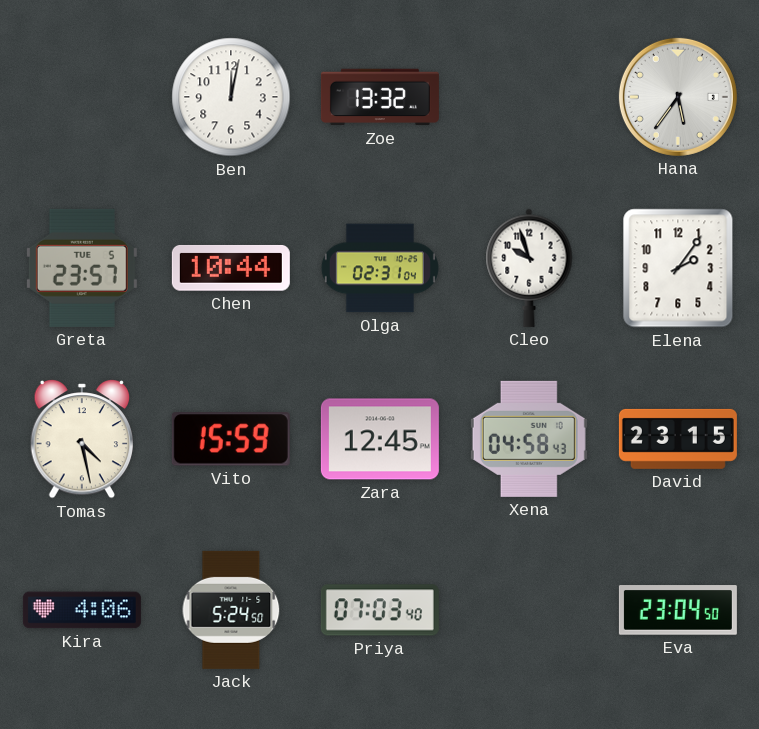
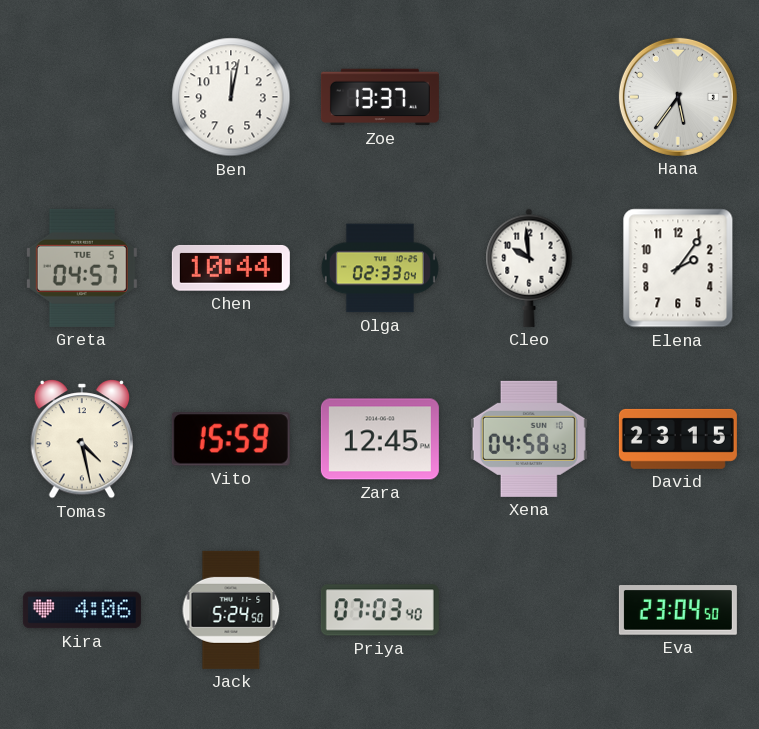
Zoe: 13:32 -> 13:37
Greta: 23:57 -> 04:57
Olga: 02:31 -> 02:33
Cleo: 9:57 -> 9:59
